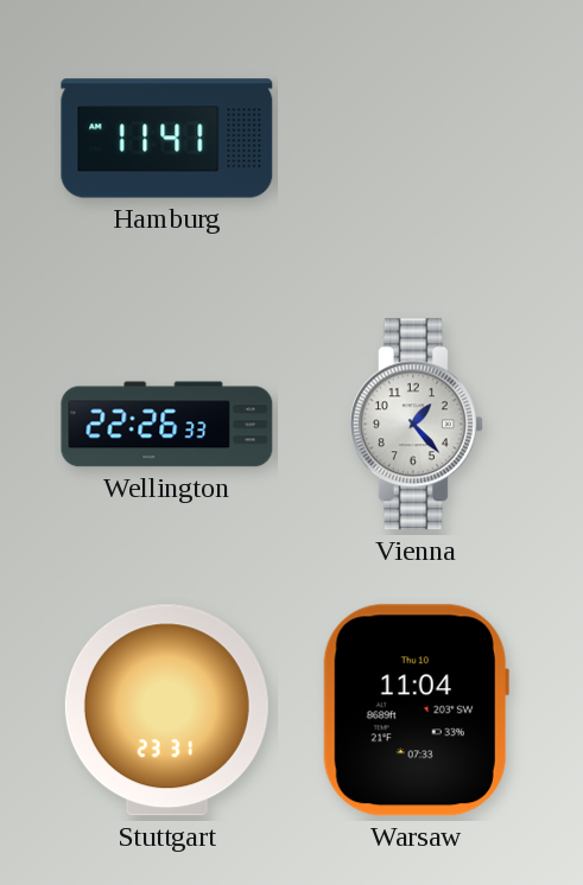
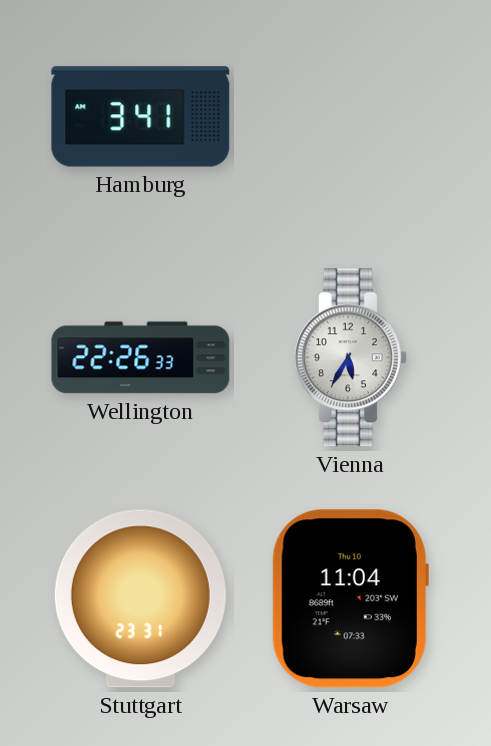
Hamburg: 11:41 -> 3:41
Vienna: 1:23 -> 5:35
